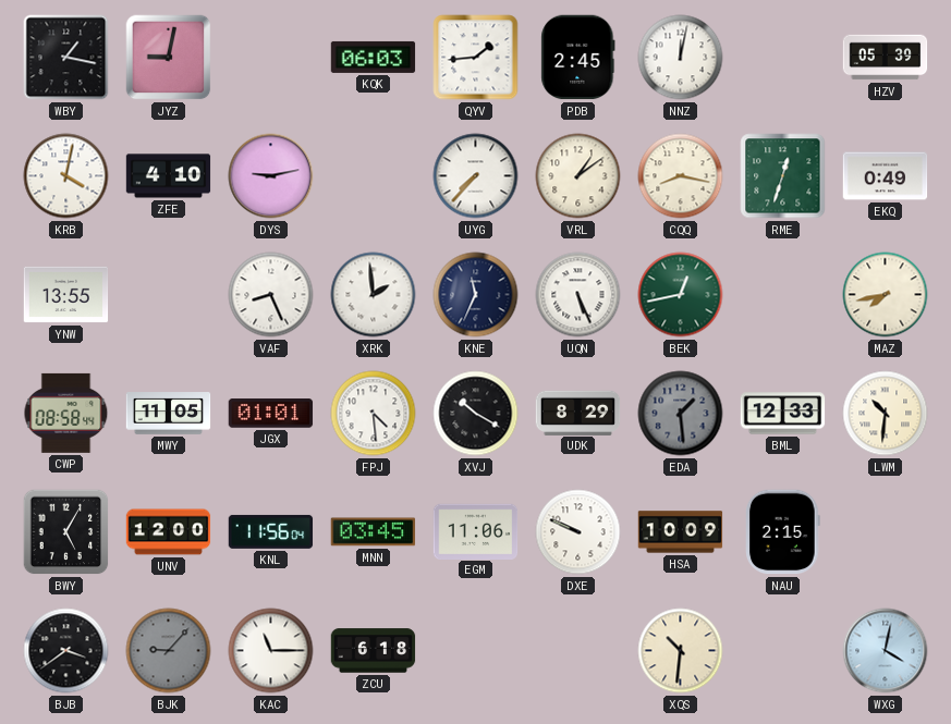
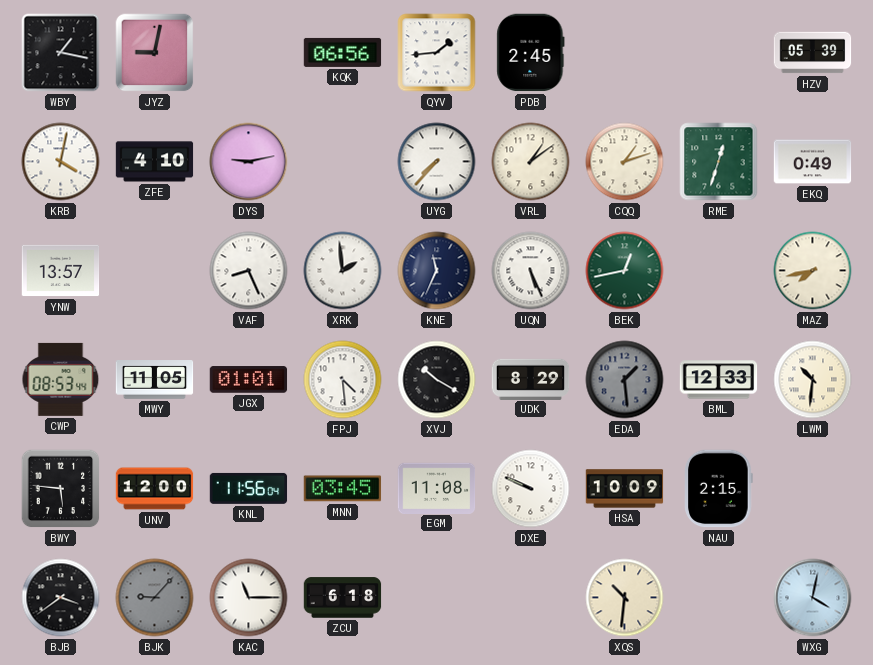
KQK: 06:03 -> 06:56
NNZ: 12:02 -> none
CQQ: 8:17 -> 1:12
YNW: 13:55 -> 13:57
CWP: 08:58 -> 08:53
BWY: 5:05 -> 5:46
EGM: 11:06 -> 11:08
